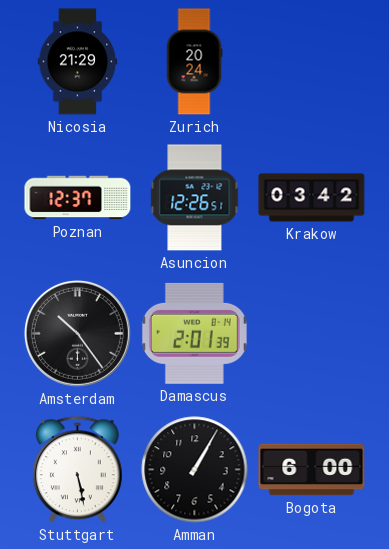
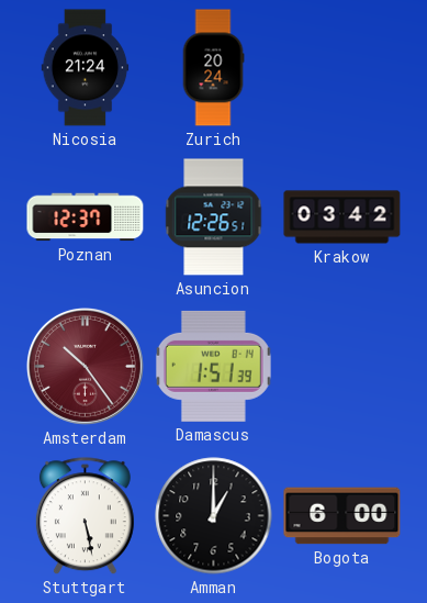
Nicosia: 21:29 -> 21:24
Amsterdam dial: black -> burgundy
Damascus: 2:01 -> 1:51
Amman: 1:05 -> 1:00
